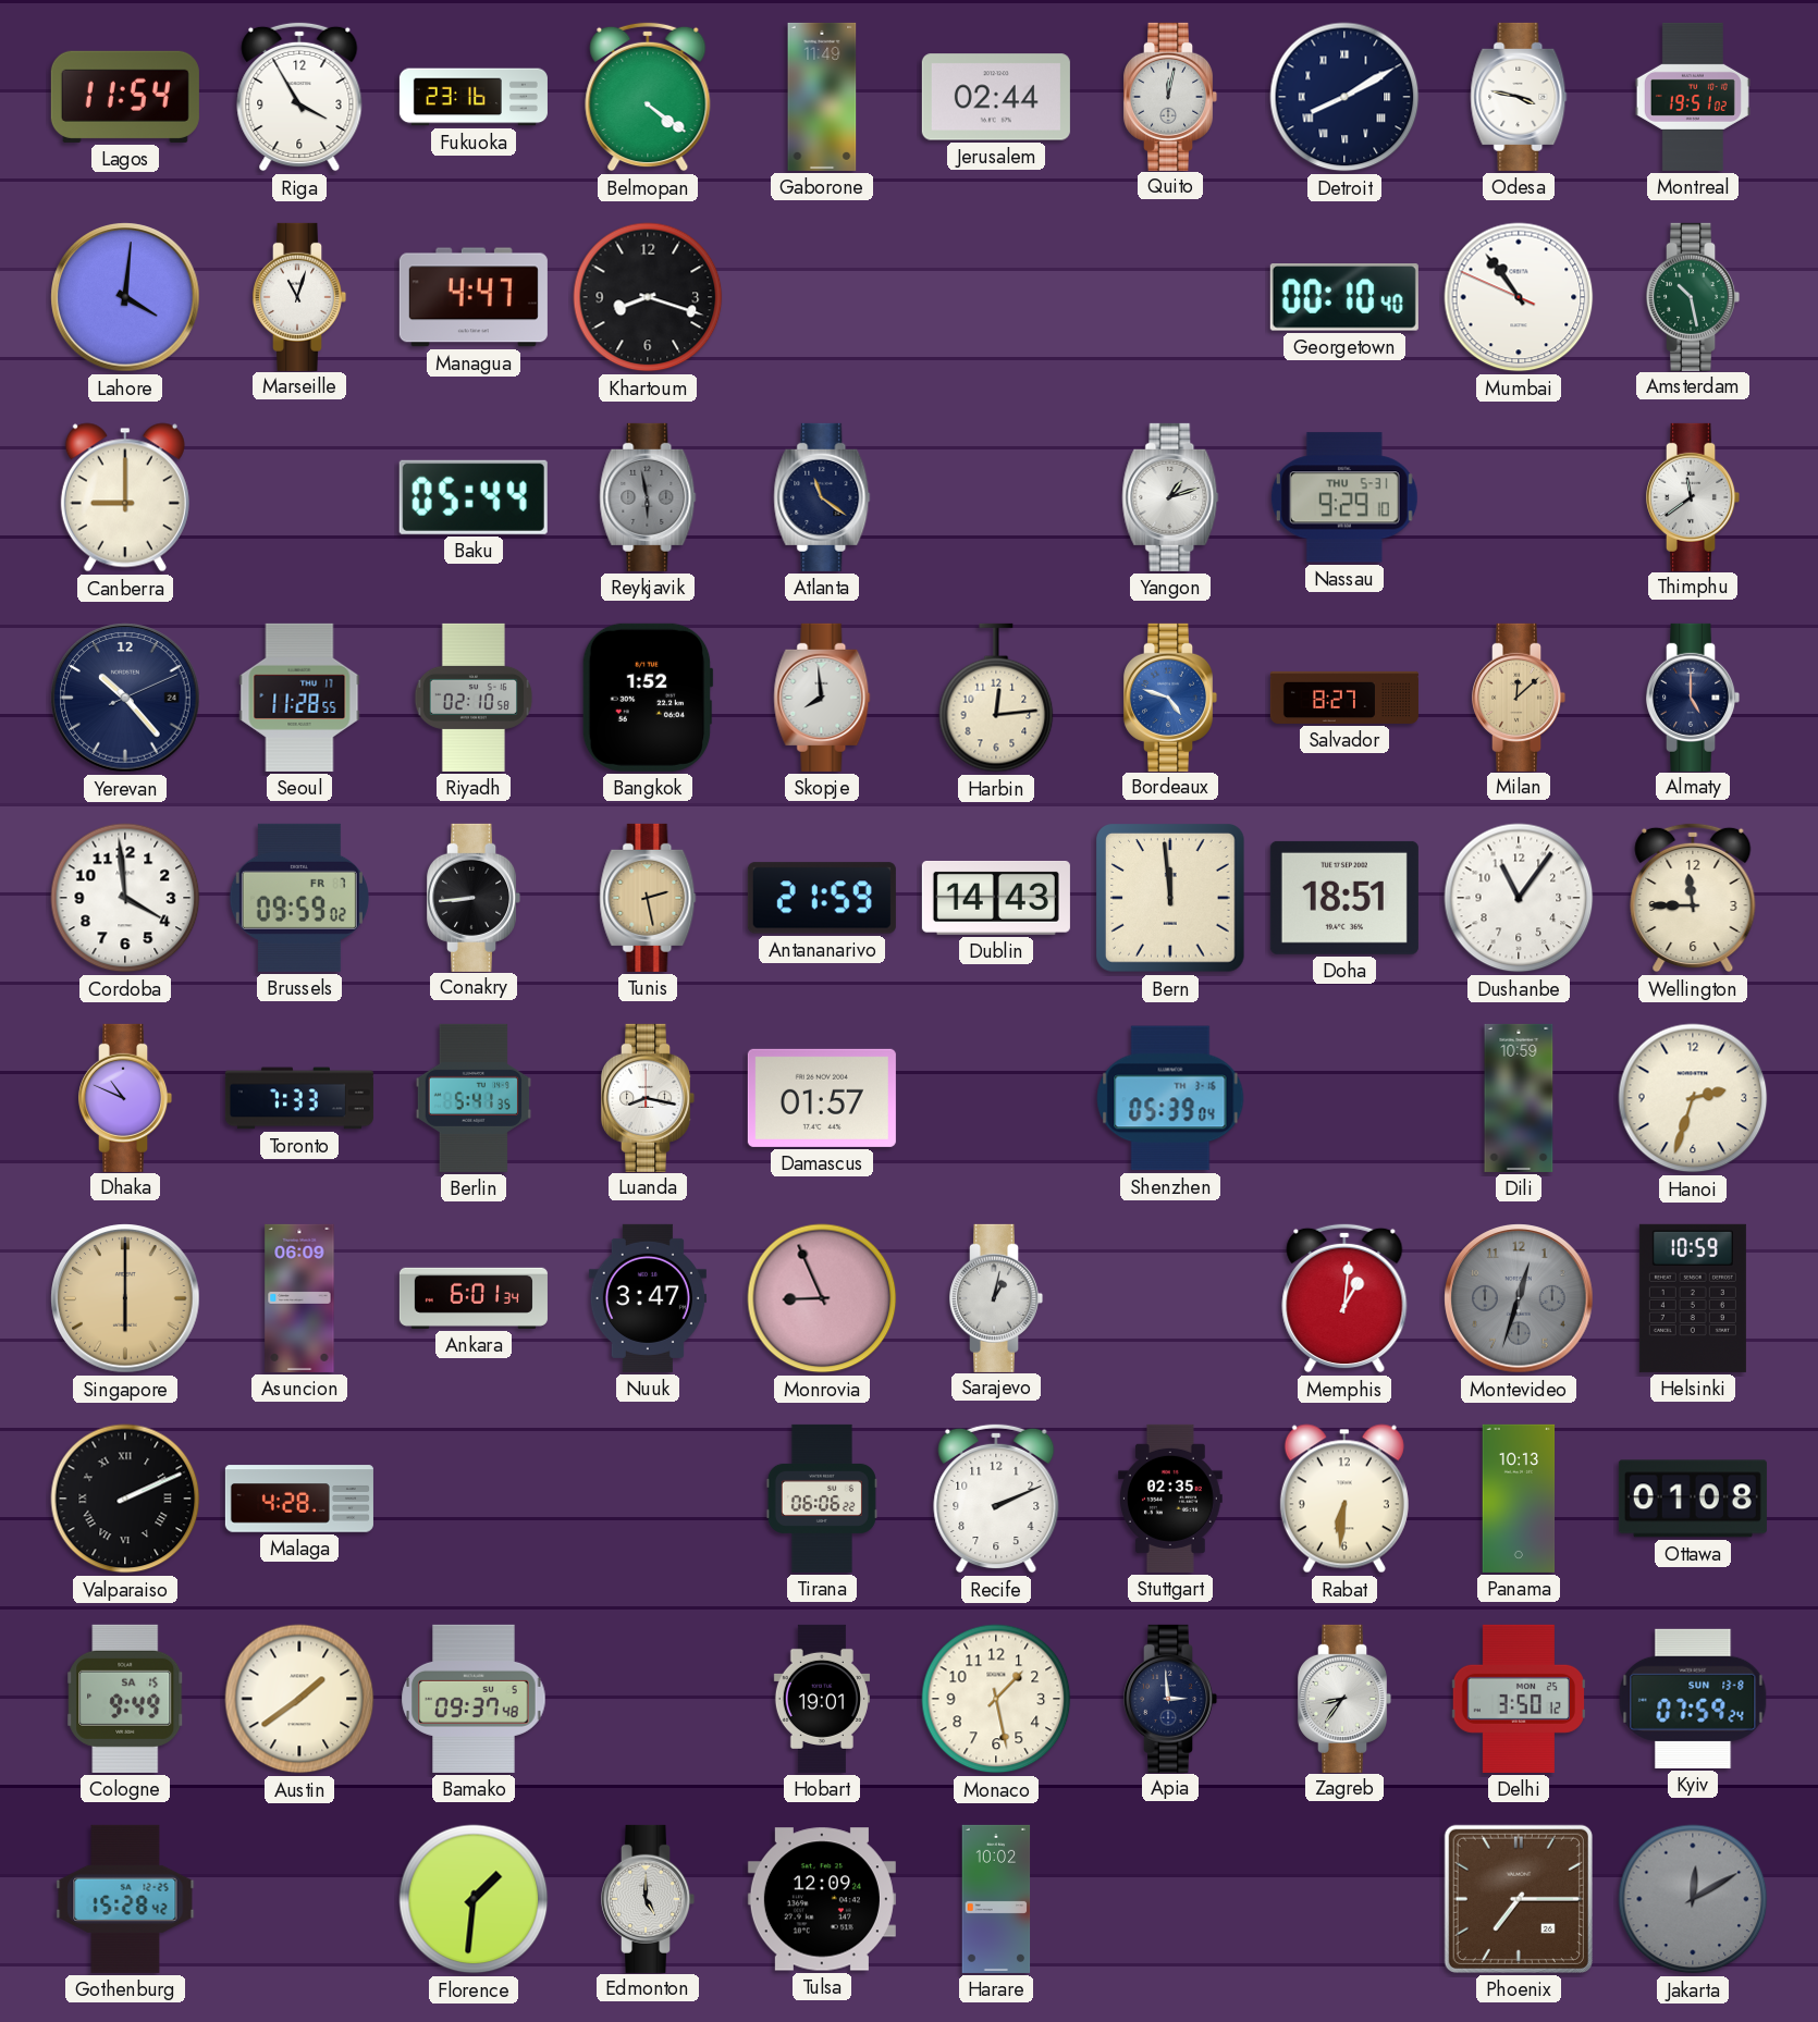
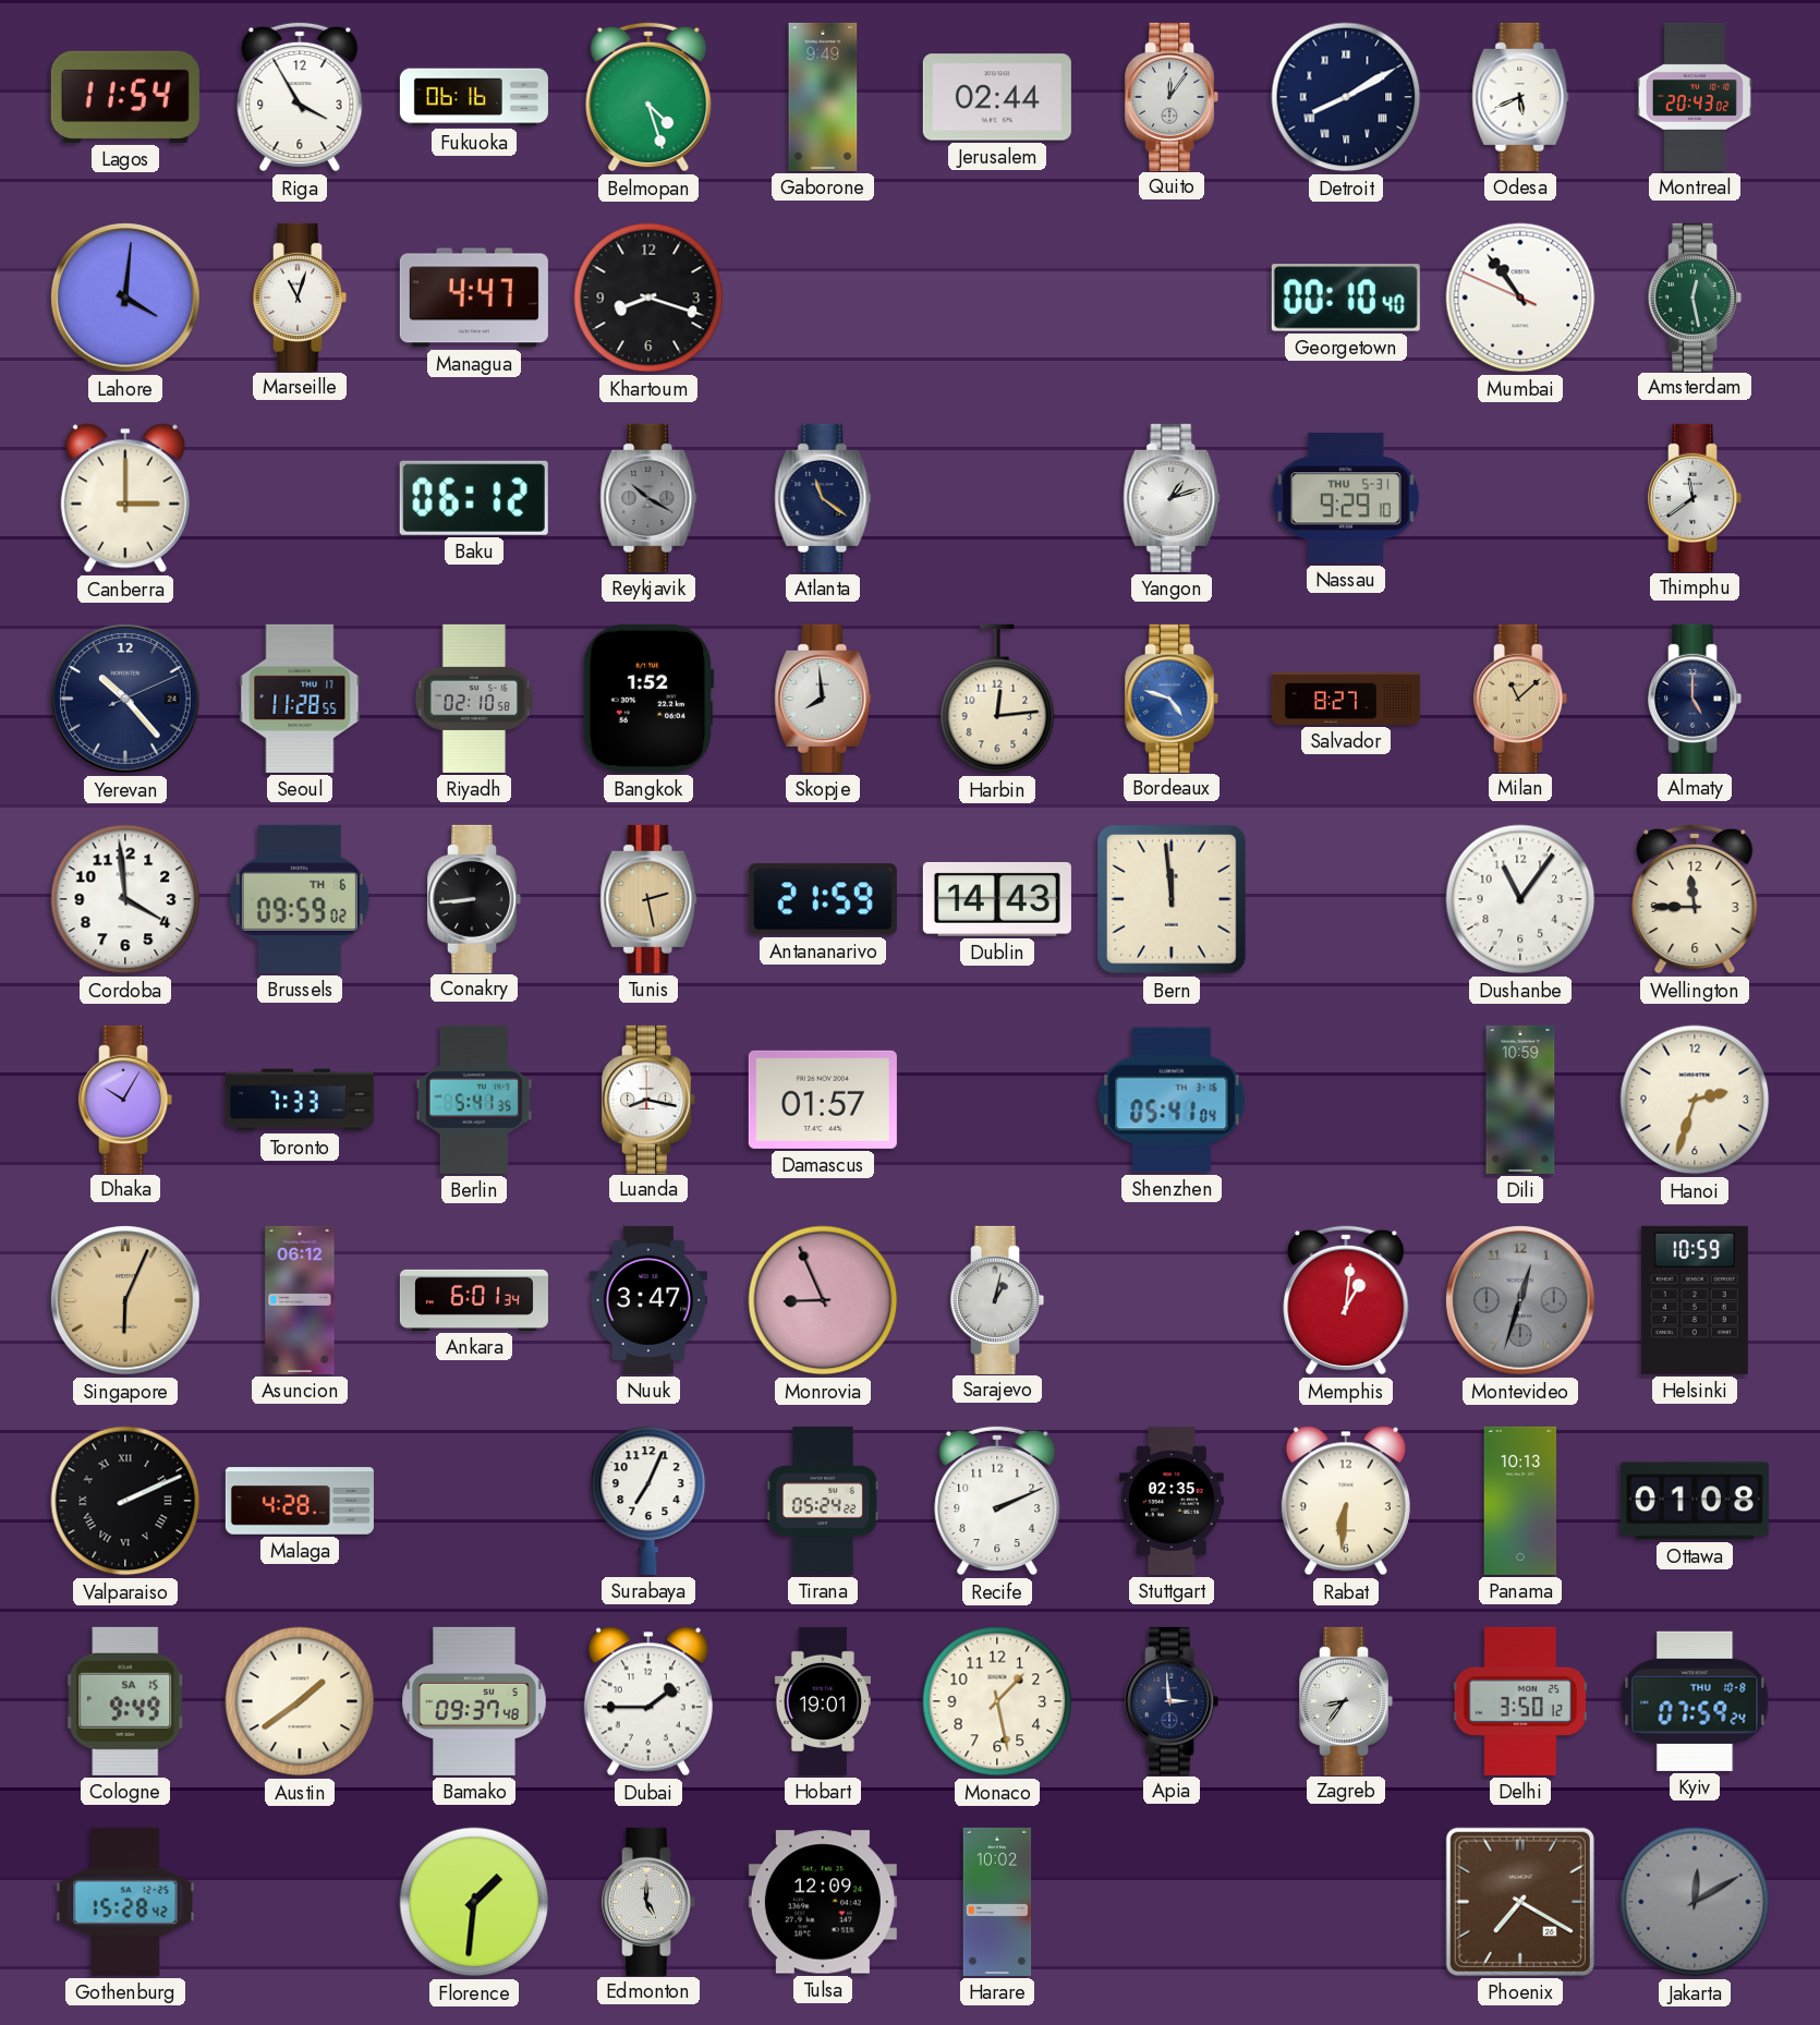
Fukuoka: 23:16 -> 06:16
Belmopan: 4:21 -> 4:27
Gaborone: 11:49 -> 9:49
Quito: 12:02 -> 12:06
Odesa: 3:47 -> 5:41
Montreal: 19:51 -> 20:43
Amsterdam: 10:28 -> 12:28
Canberra: 9:00 -> 3:00
Baku: 05:44 -> 06:12
Reykjavik: 5:58 -> 10:20
Milan: 12:08 -> 11:08
Brussels date: FR 7 -> TH 6
Doha: 18:51 -> none
Dhaka: 10:49 -> 10:05
Shenzhen: 05:39 -> 05:41
Singapore: 6:00 -> 6:04
Asuncion: 06:09 -> 06:12
Surabaya: none -> 7:04
Tirana: 06:06 -> 05:24
Dubai: none -> 1:45
Kyiv date: SUN 13-8 -> THU 10-8
Phoenix: 7:15 -> 7:20
